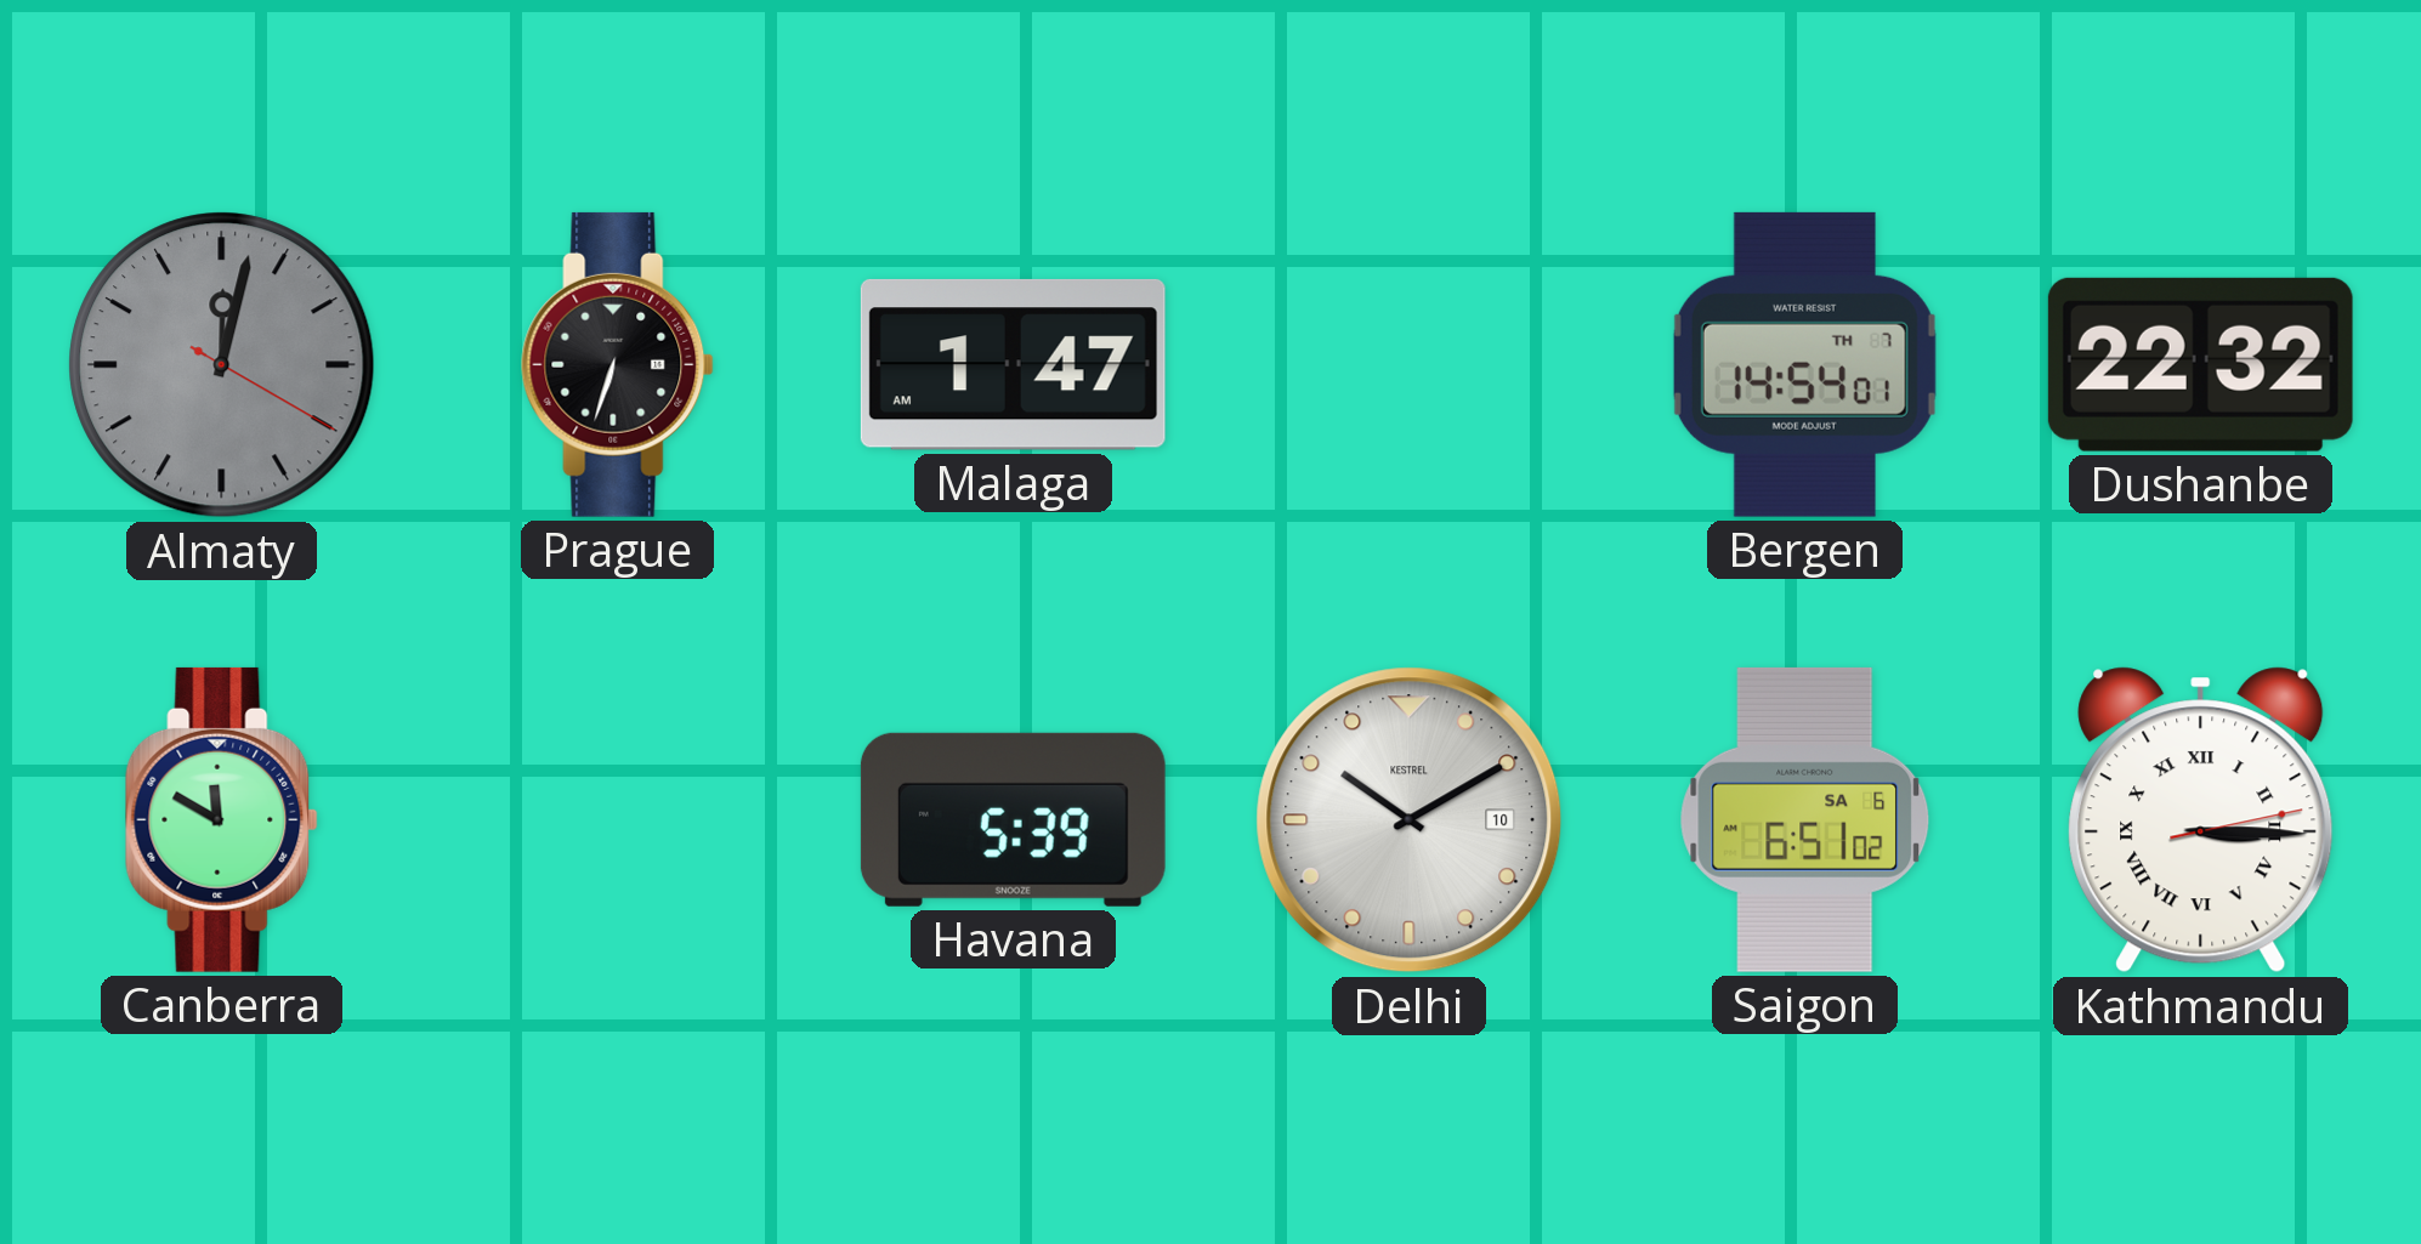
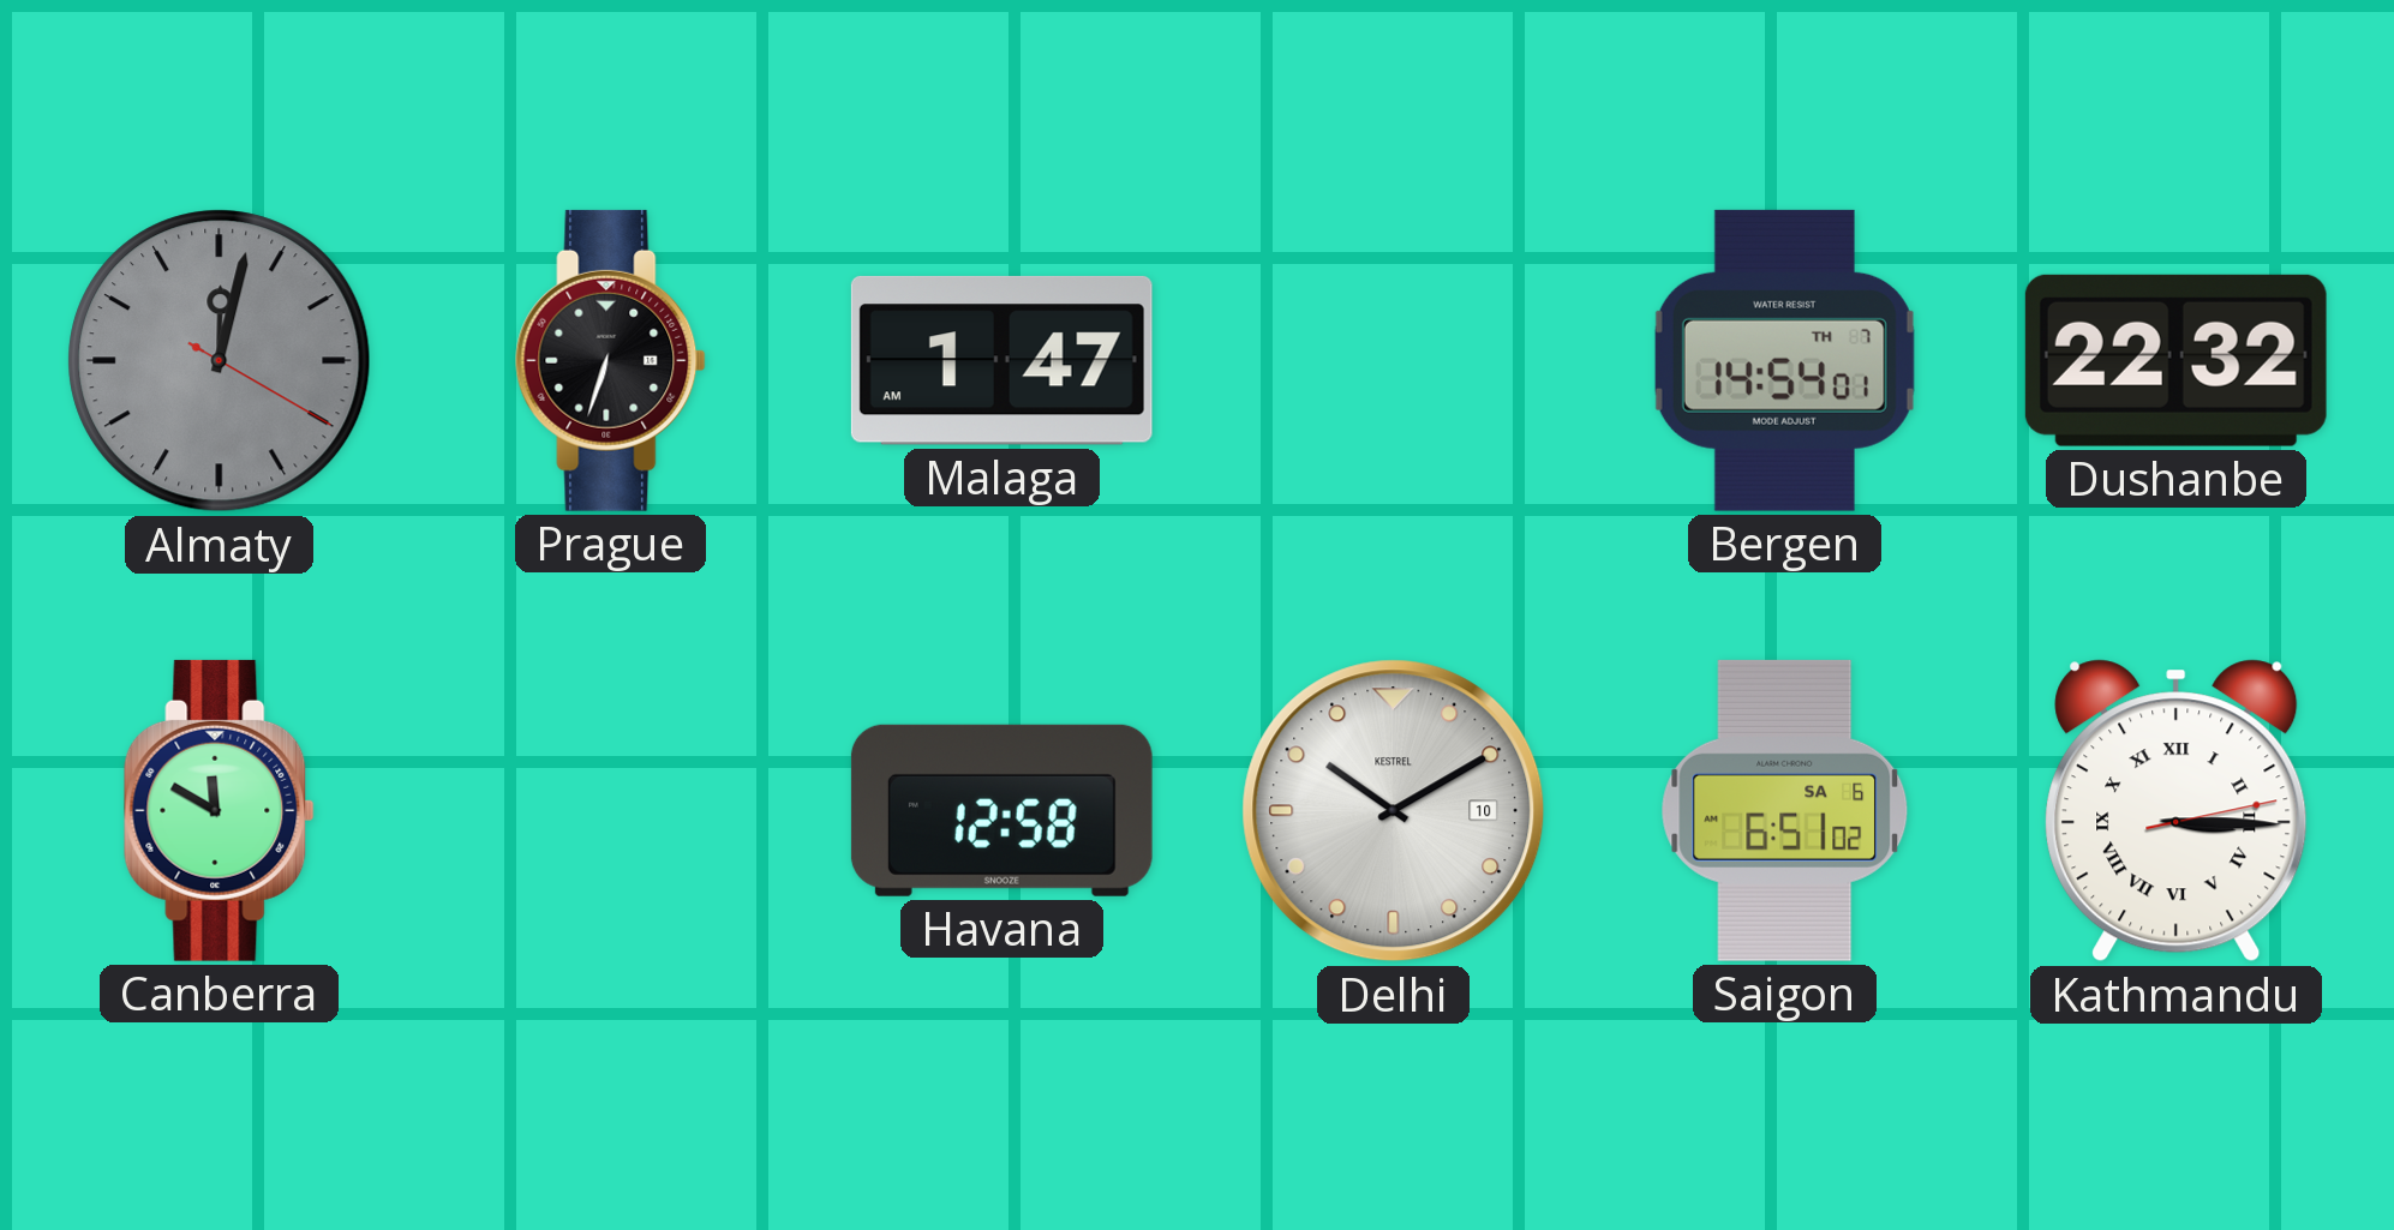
Havana: 5:39 -> 12:58
